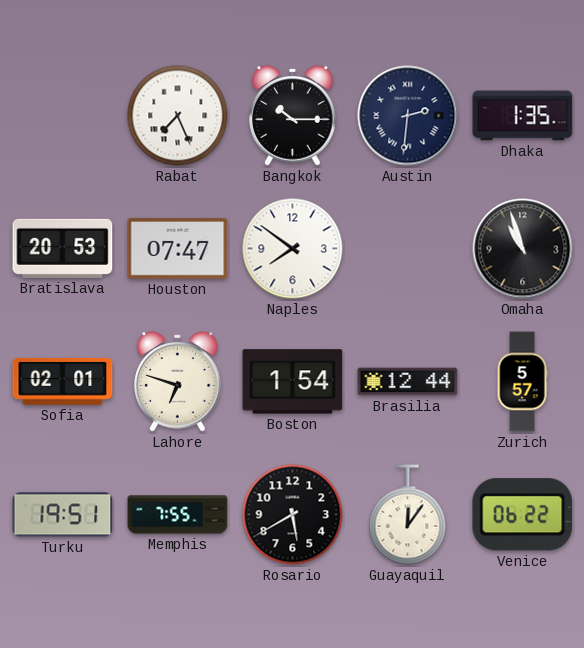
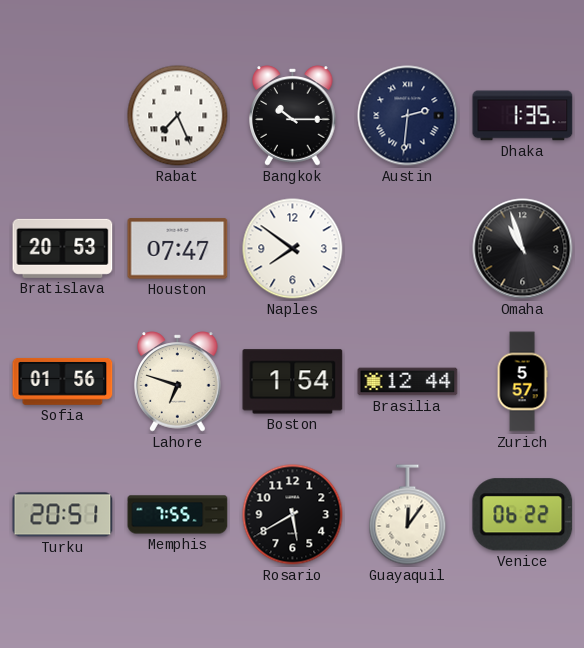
Sofia: 02:01 -> 01:56
Turku: 19:51 -> 20:51
